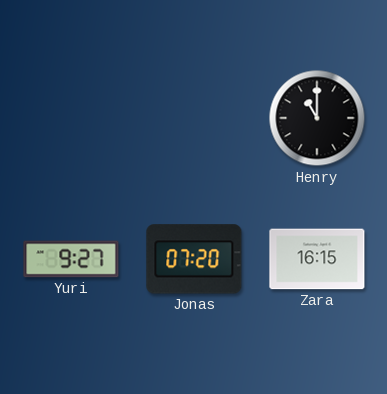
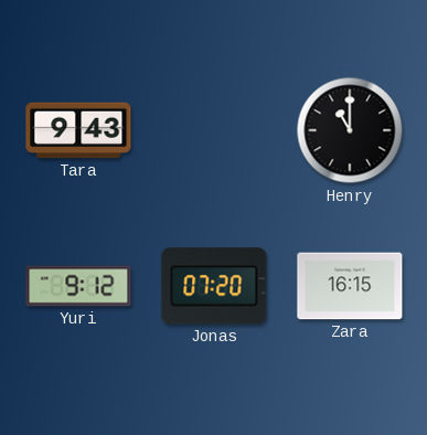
Tara: none -> 9:43
Yuri: 9:27 -> 9:12
